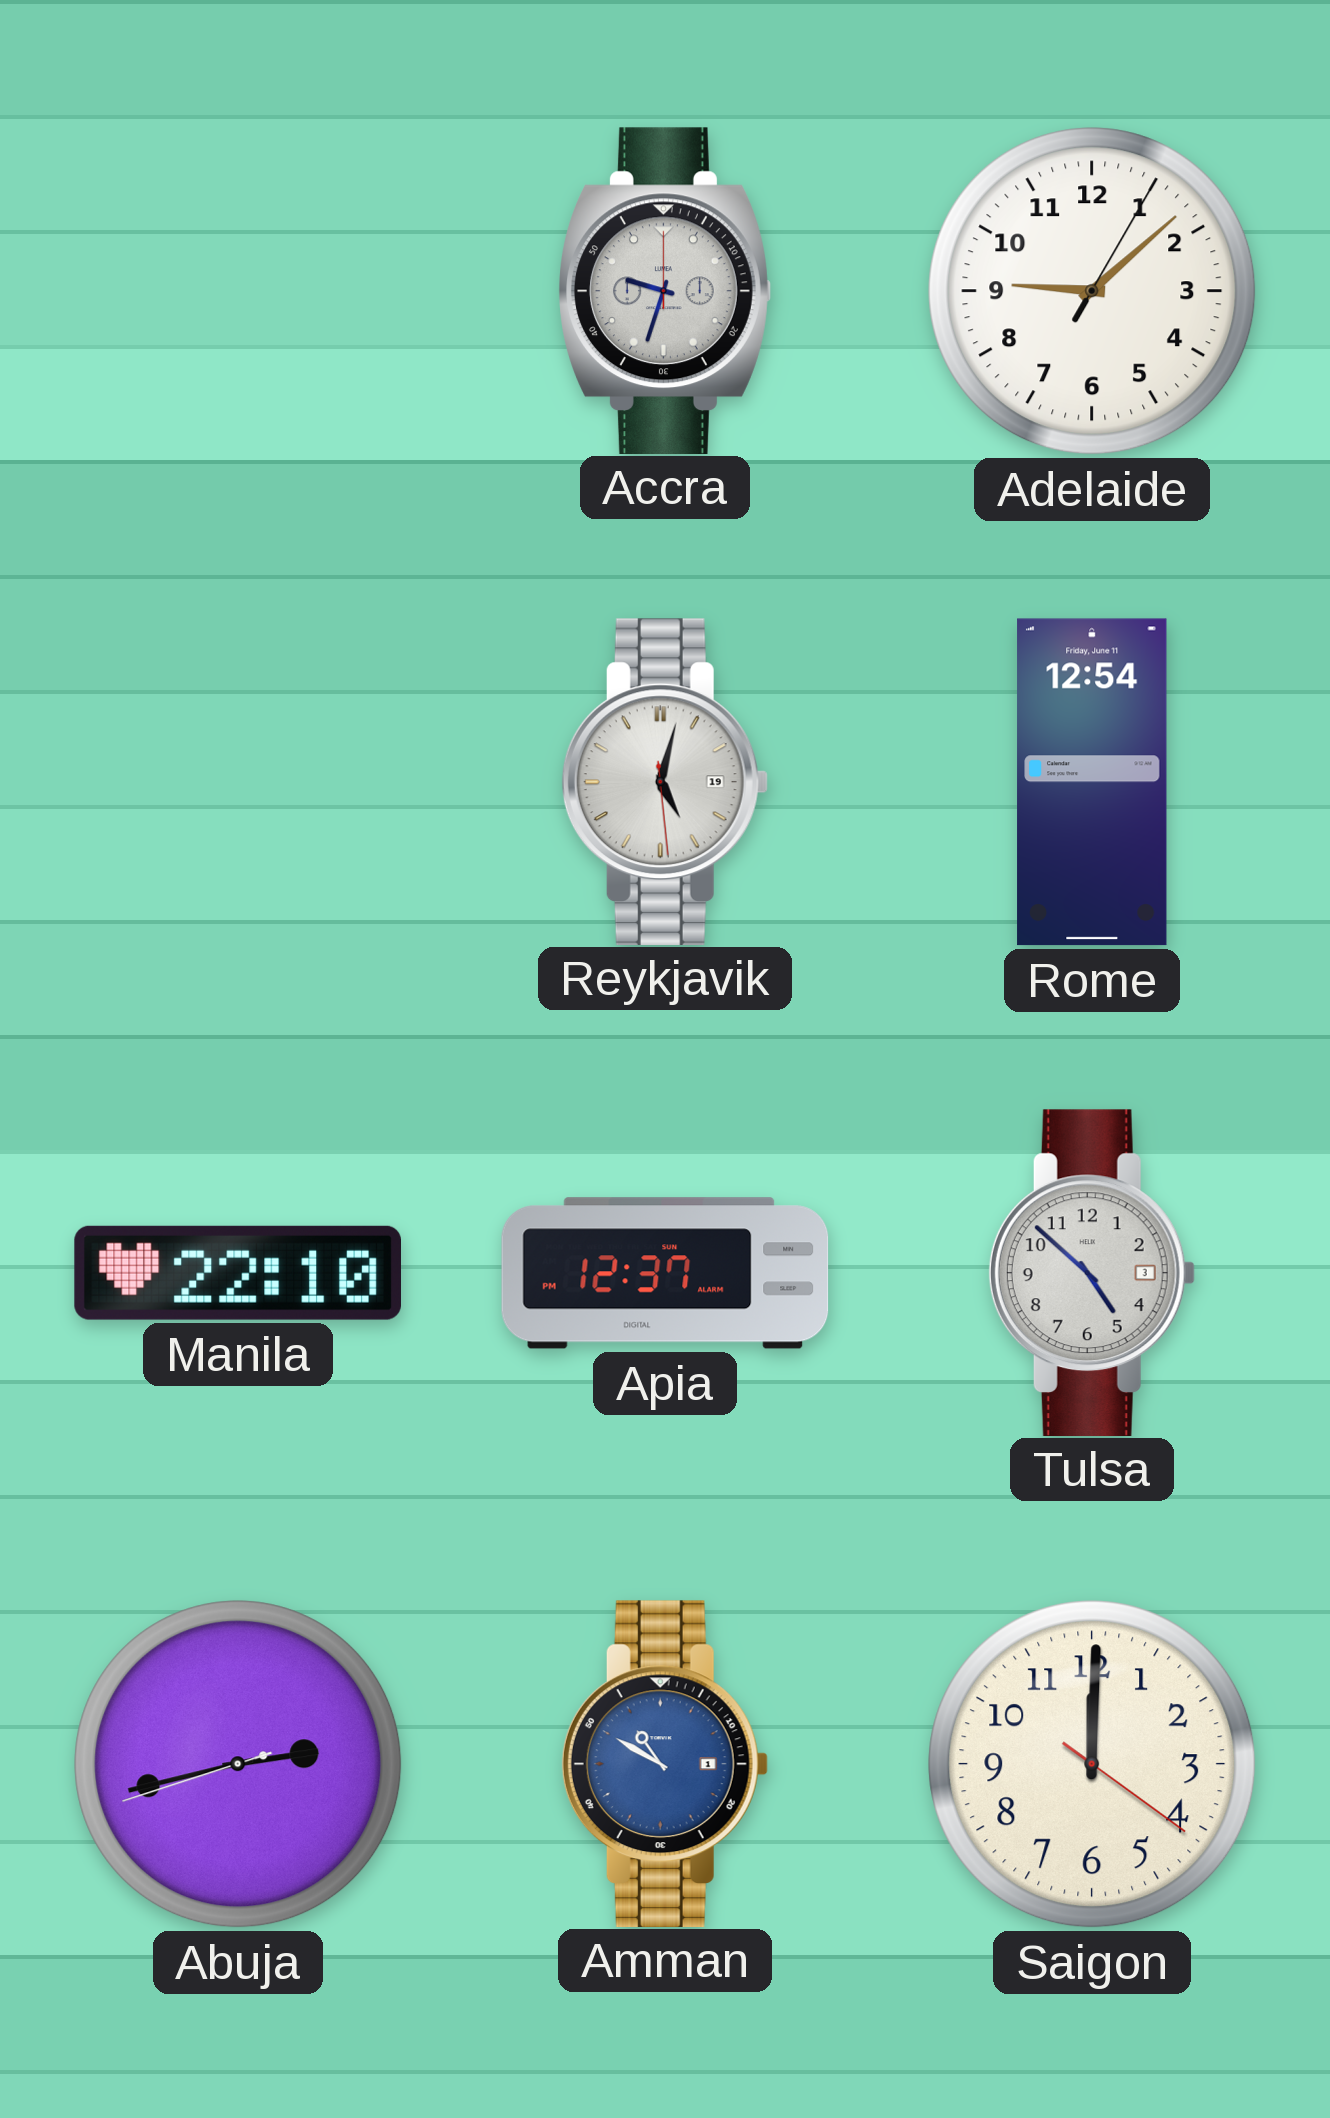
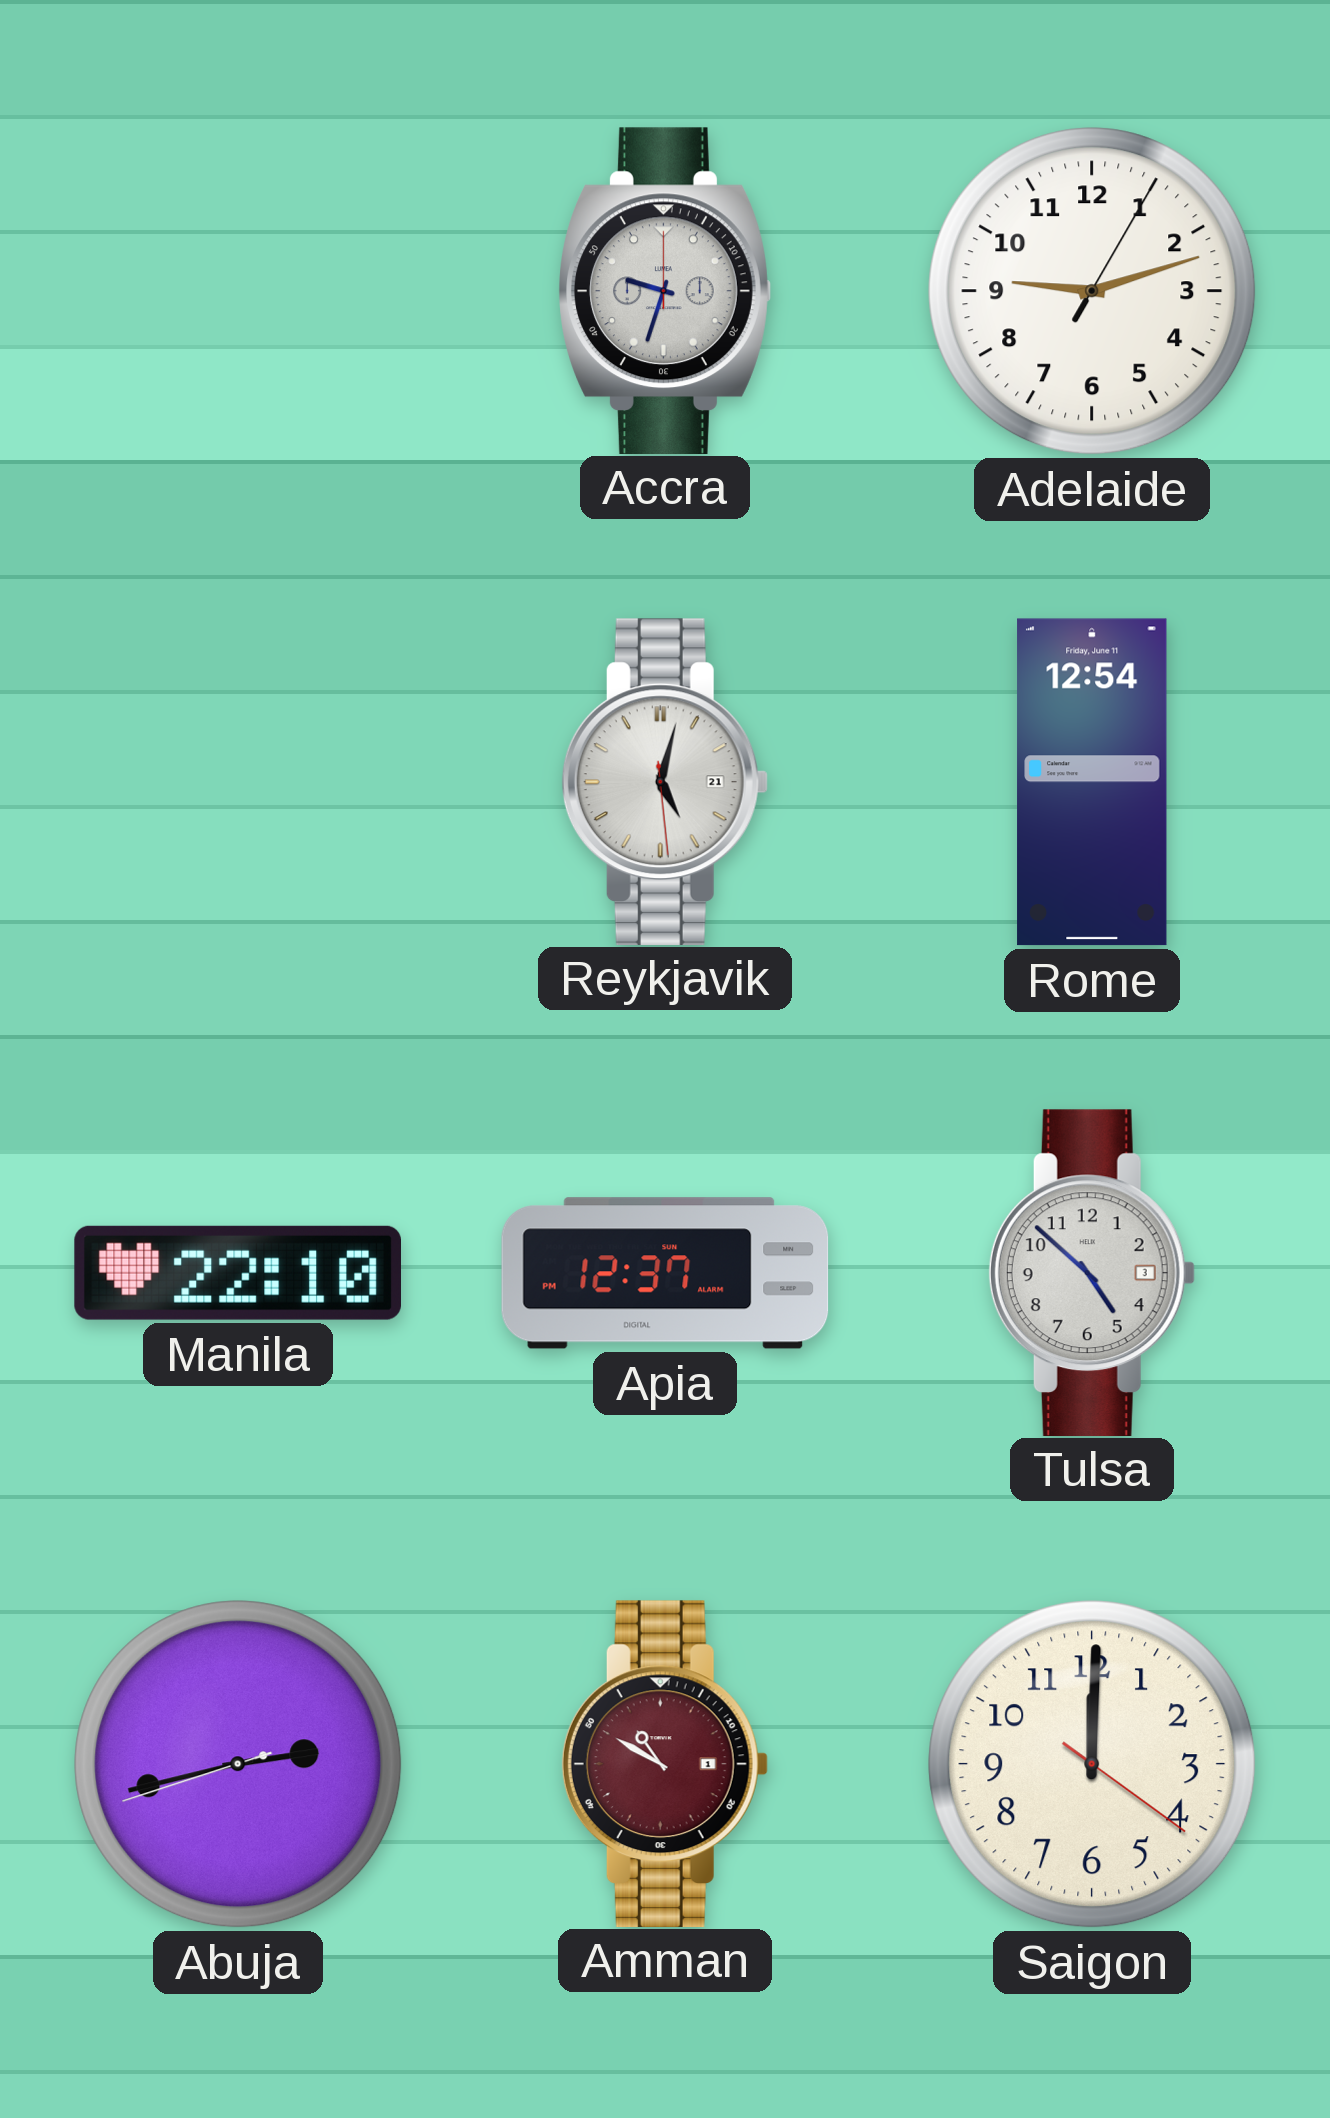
Adelaide: 9:08 -> 9:12
Reykjavik date: 19 -> 21
Amman dial: blue -> burgundy
